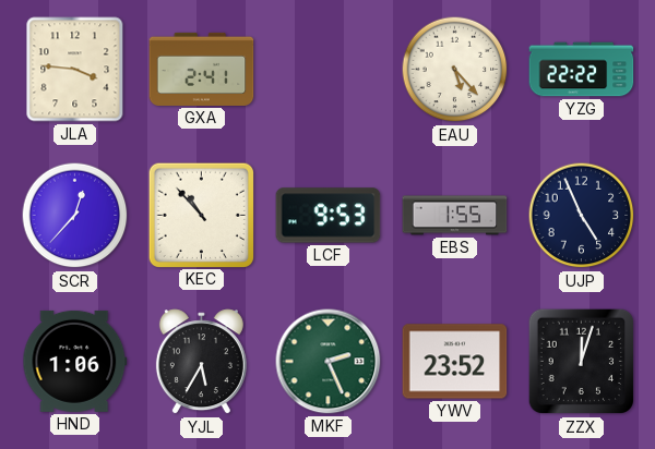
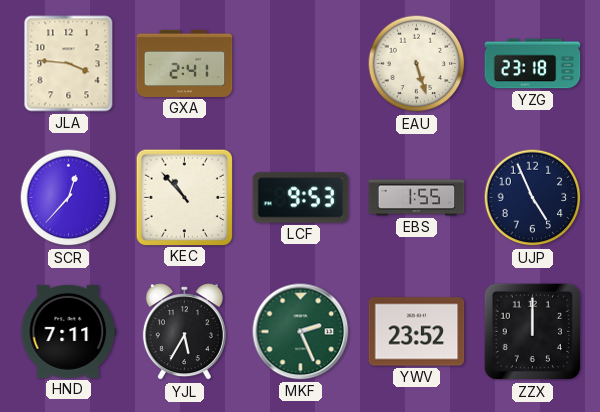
EAU: 5:23 -> 5:27
YZG: 22:22 -> 23:18
HND: 1:06 -> 7:11
ZZX: 12:03 -> 12:00
